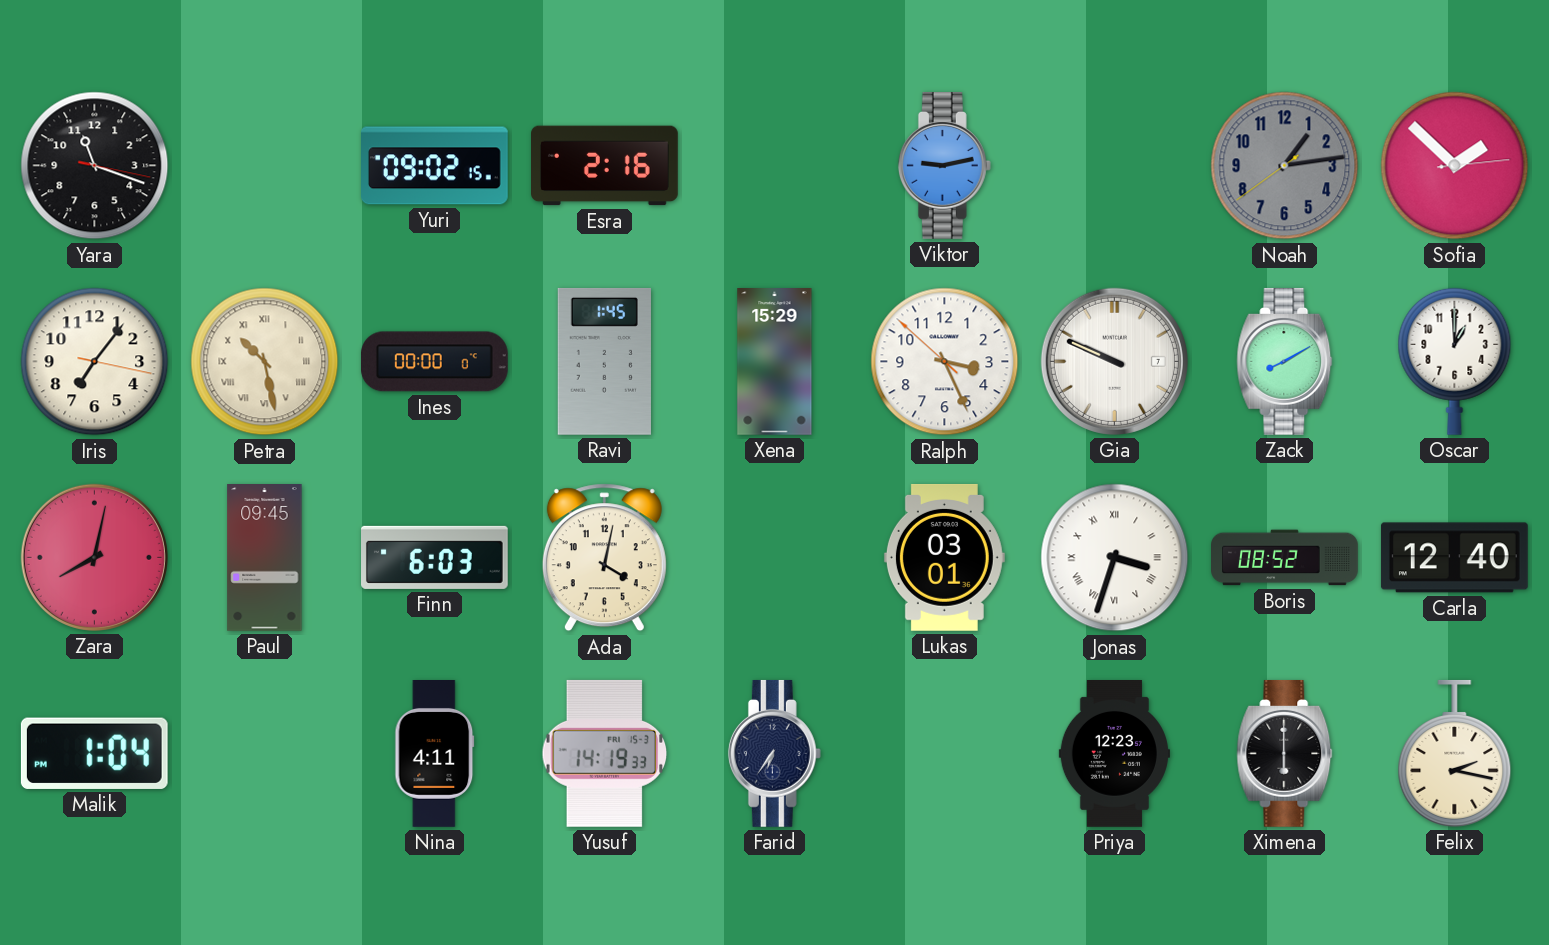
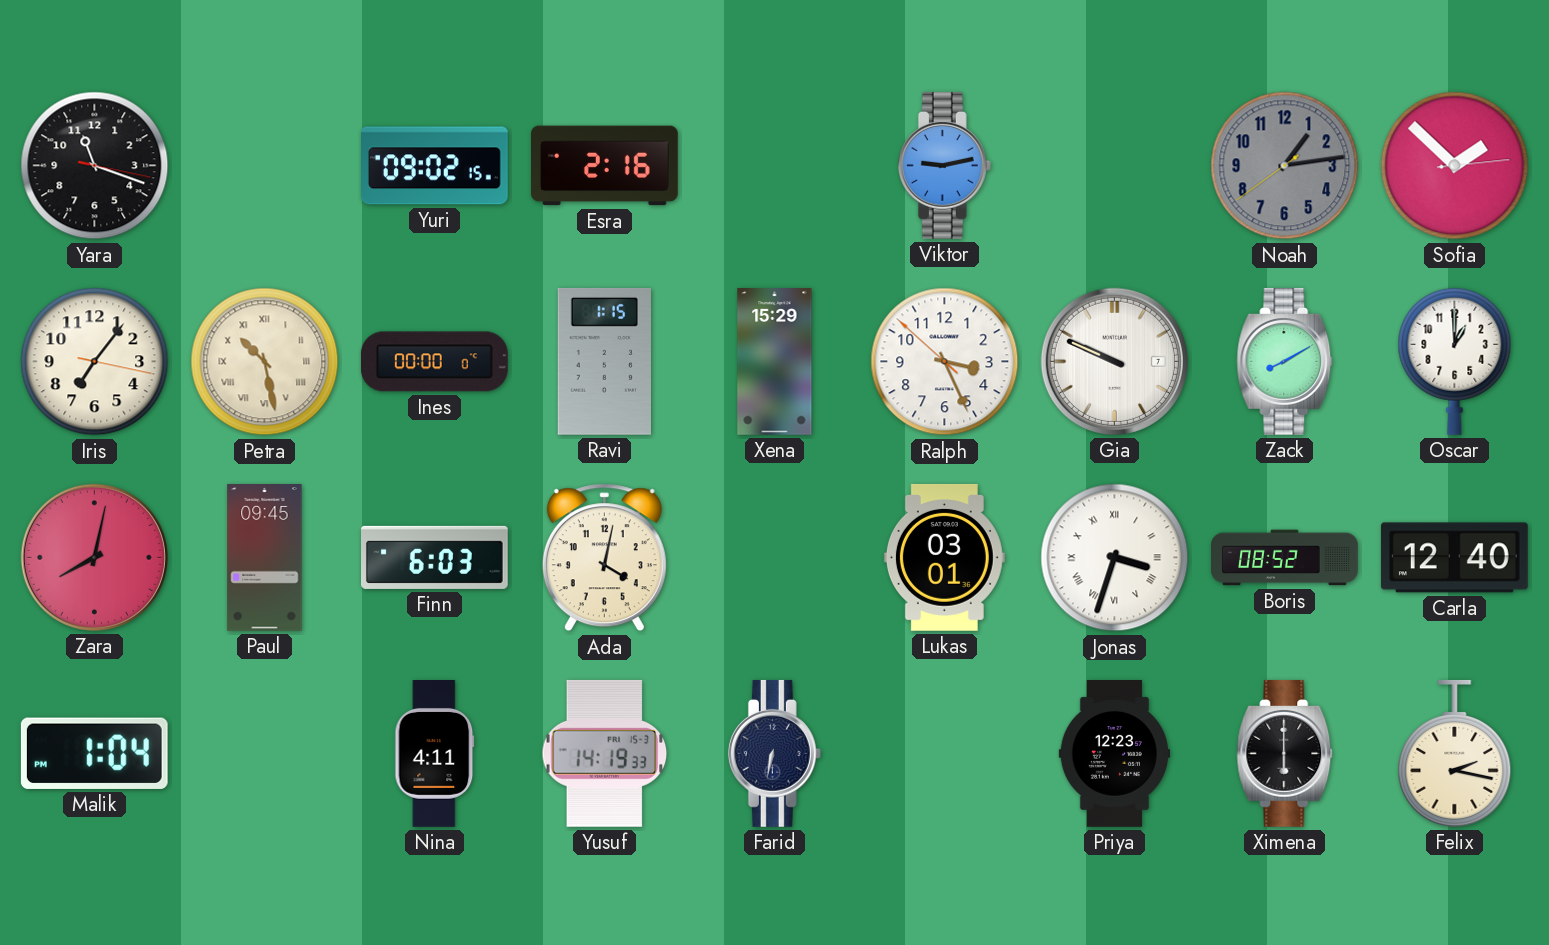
Ravi: 1:45 -> 1:15
Farid: 6:36 -> 6:32
